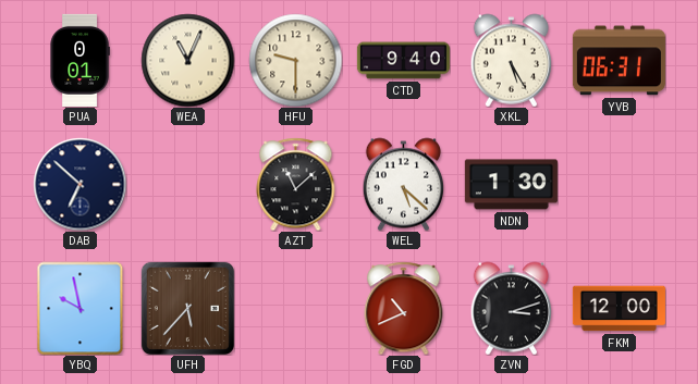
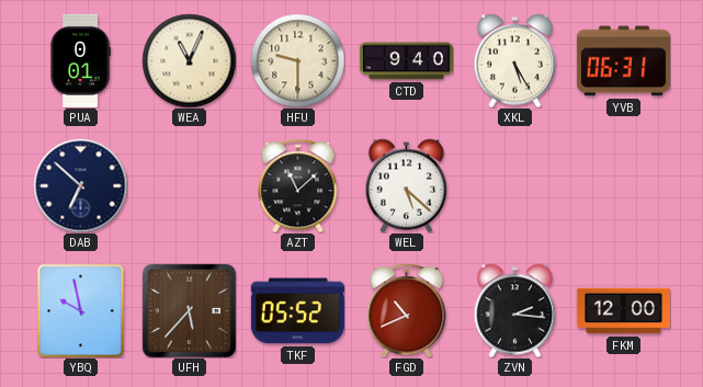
NDN: 1:30 -> none
TKF: none -> 05:52
ZVN: 3:12 -> 2:16
